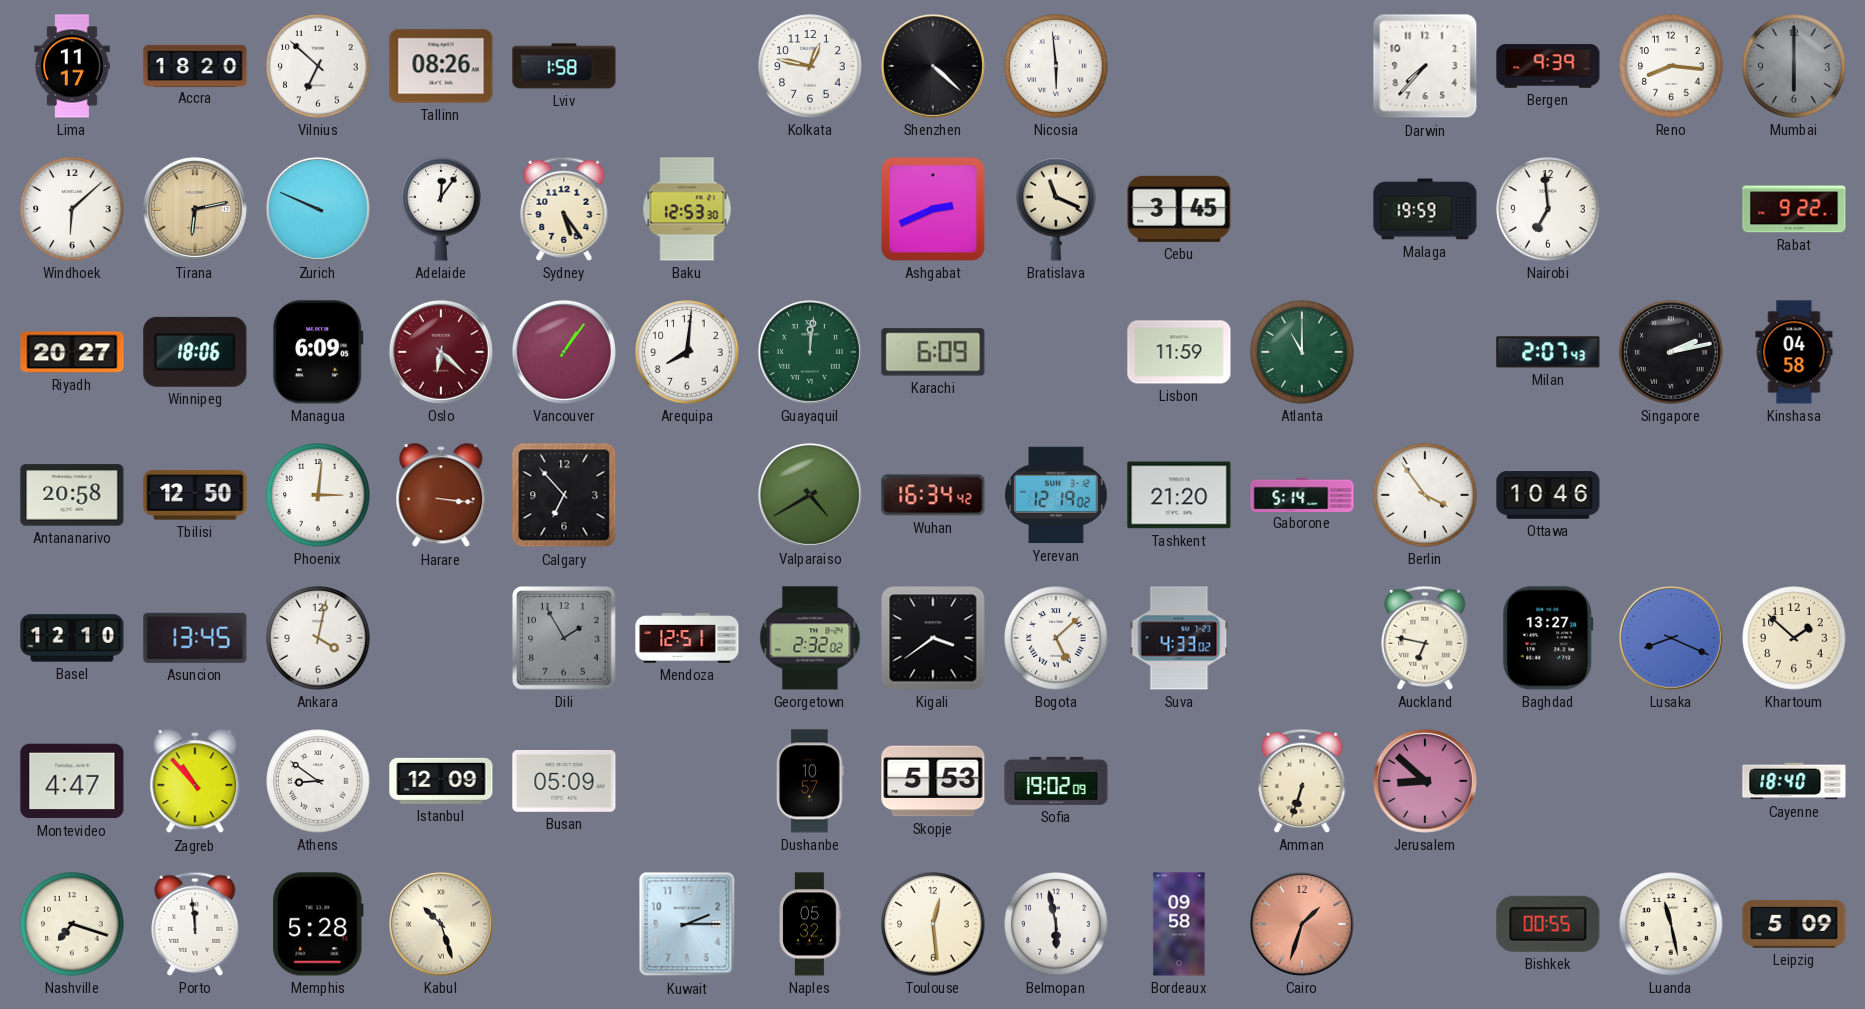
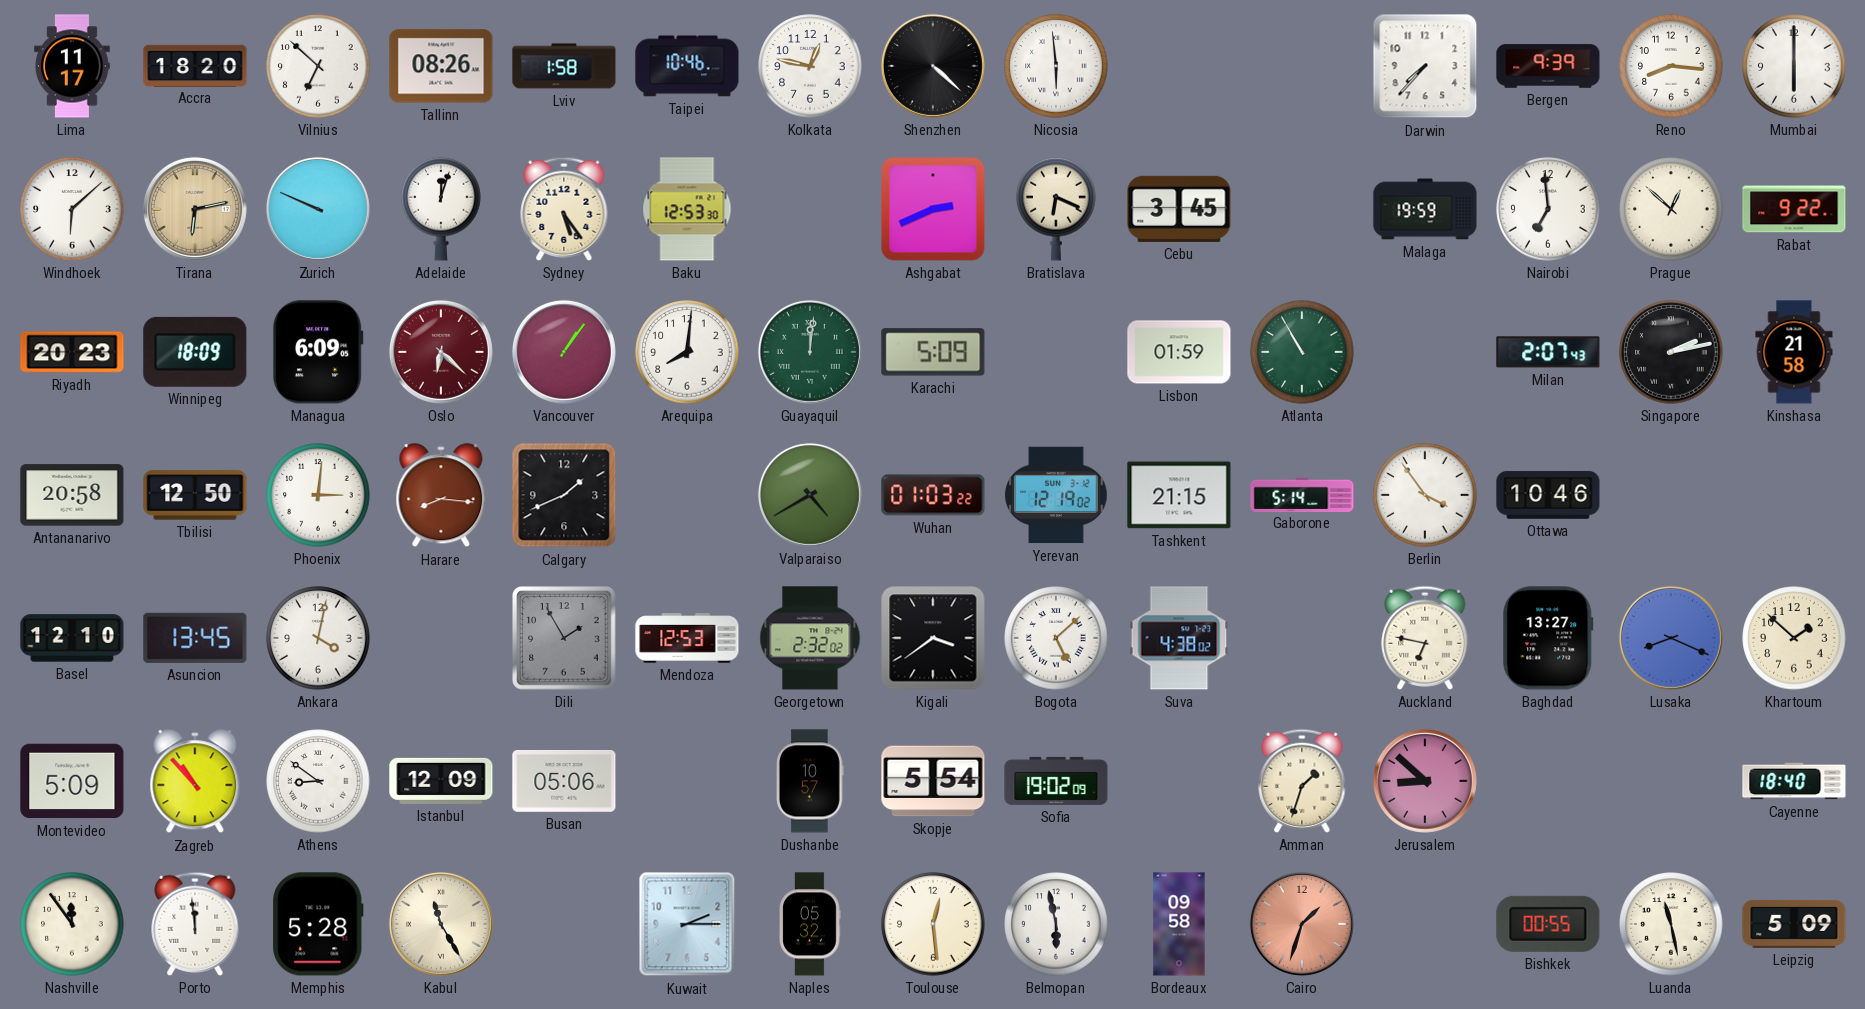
Taipei: none -> 10:46
Mumbai dial: grey -> white
Adelaide: 12:06 -> 12:03
Bratislava: 11:19 -> 6:19
Prague: none -> 12:52
Riyadh: 20:27 -> 20:23
Winnipeg: 18:06 -> 18:09
Karachi: 6:09 -> 5:09
Lisbon: 11:59 -> 01:59
Atlanta: 11:00 -> 10:55
Kinshasa: 04:58 -> 21:58
Harare: 3:16 -> 8:16
Calgary: 6:53 -> 1:41
Wuhan: 16:34 -> 01:03
Tashkent: 21:20 -> 21:15
Mendoza: 12:51 -> 12:53
Suva: 4:33 -> 4:38
Montevideo: 4:47 -> 5:09
Busan: 05:09 -> 05:06
Skopje: 5:53 -> 5:54
Amman: 6:33 -> 1:33
Nashville: 7:18 -> 11:54
Kabul: 10:27 -> 11:25
